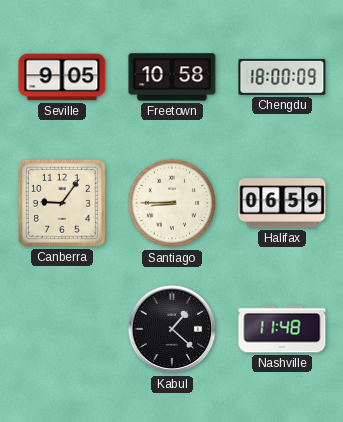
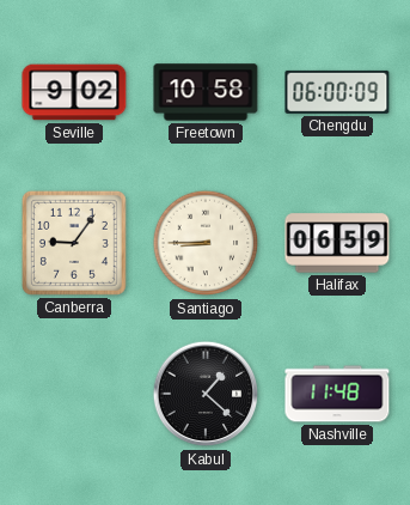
Seville: 9:05 -> 9:02
Chengdu: 18:00 -> 06:00
